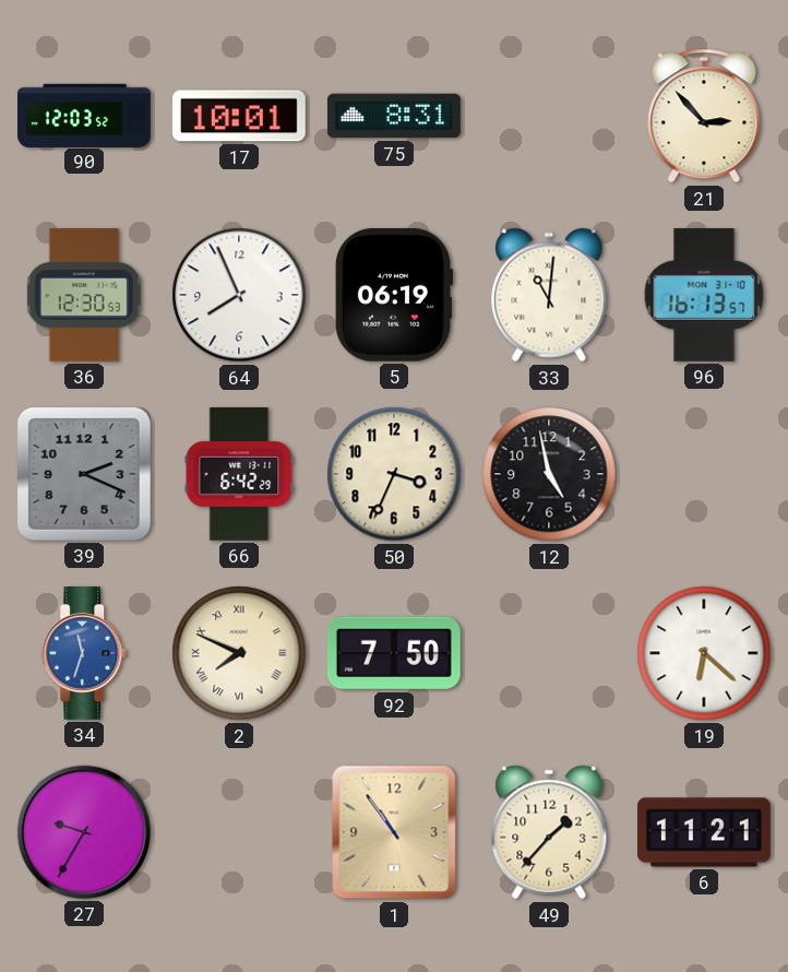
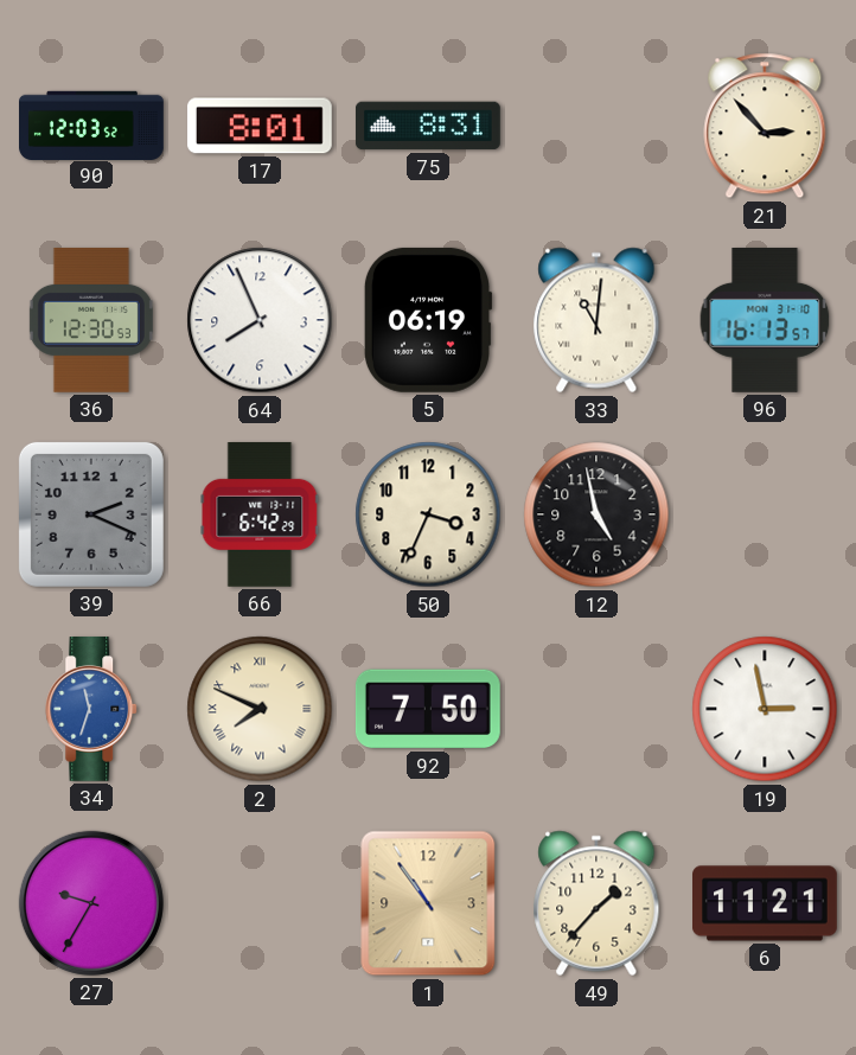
17: 10:01 -> 8:01
19: 6:22 -> 2:58
